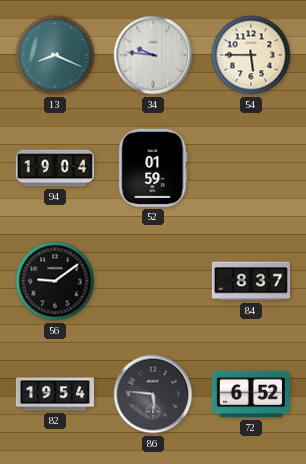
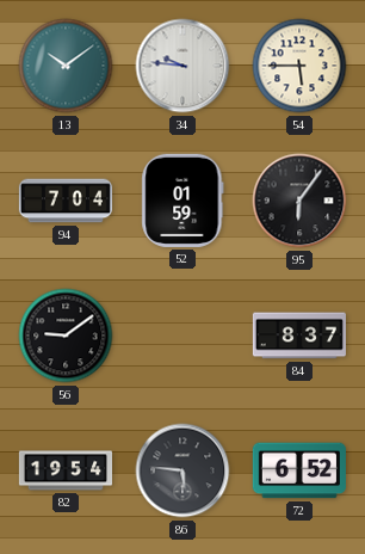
13: 8:19 -> 10:09
94: 19:04 -> 7:04
95: none -> 6:06
